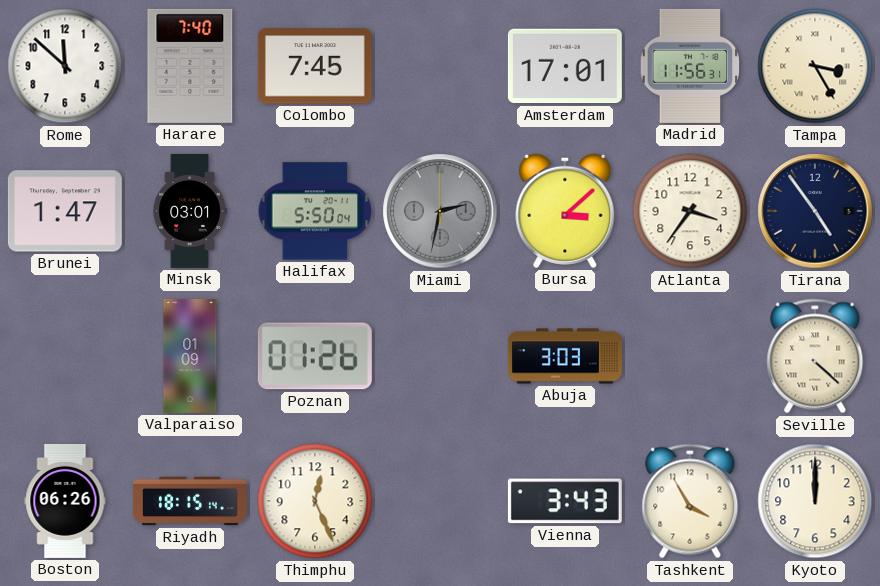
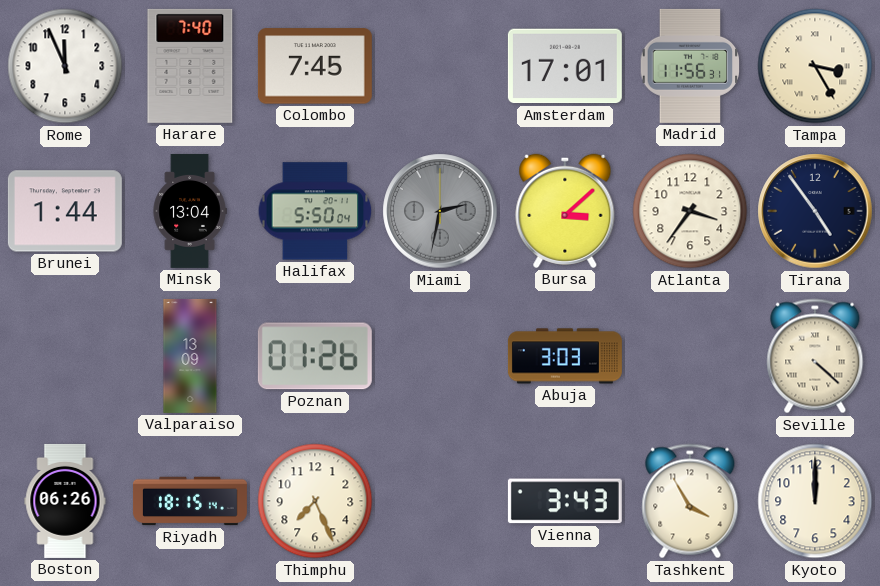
Rome: 11:52 -> 11:56
Brunei: 1:47 -> 1:44
Minsk: 03:01 -> 13:04
Valparaiso: 01:09 -> 13:09
Thimphu: 12:26 -> 7:26
